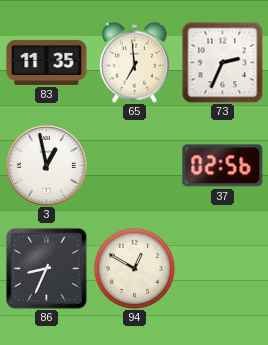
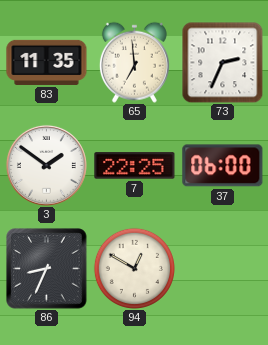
3: 12:58 -> 1:51
7: none -> 22:25
37: 02:56 -> 06:00
